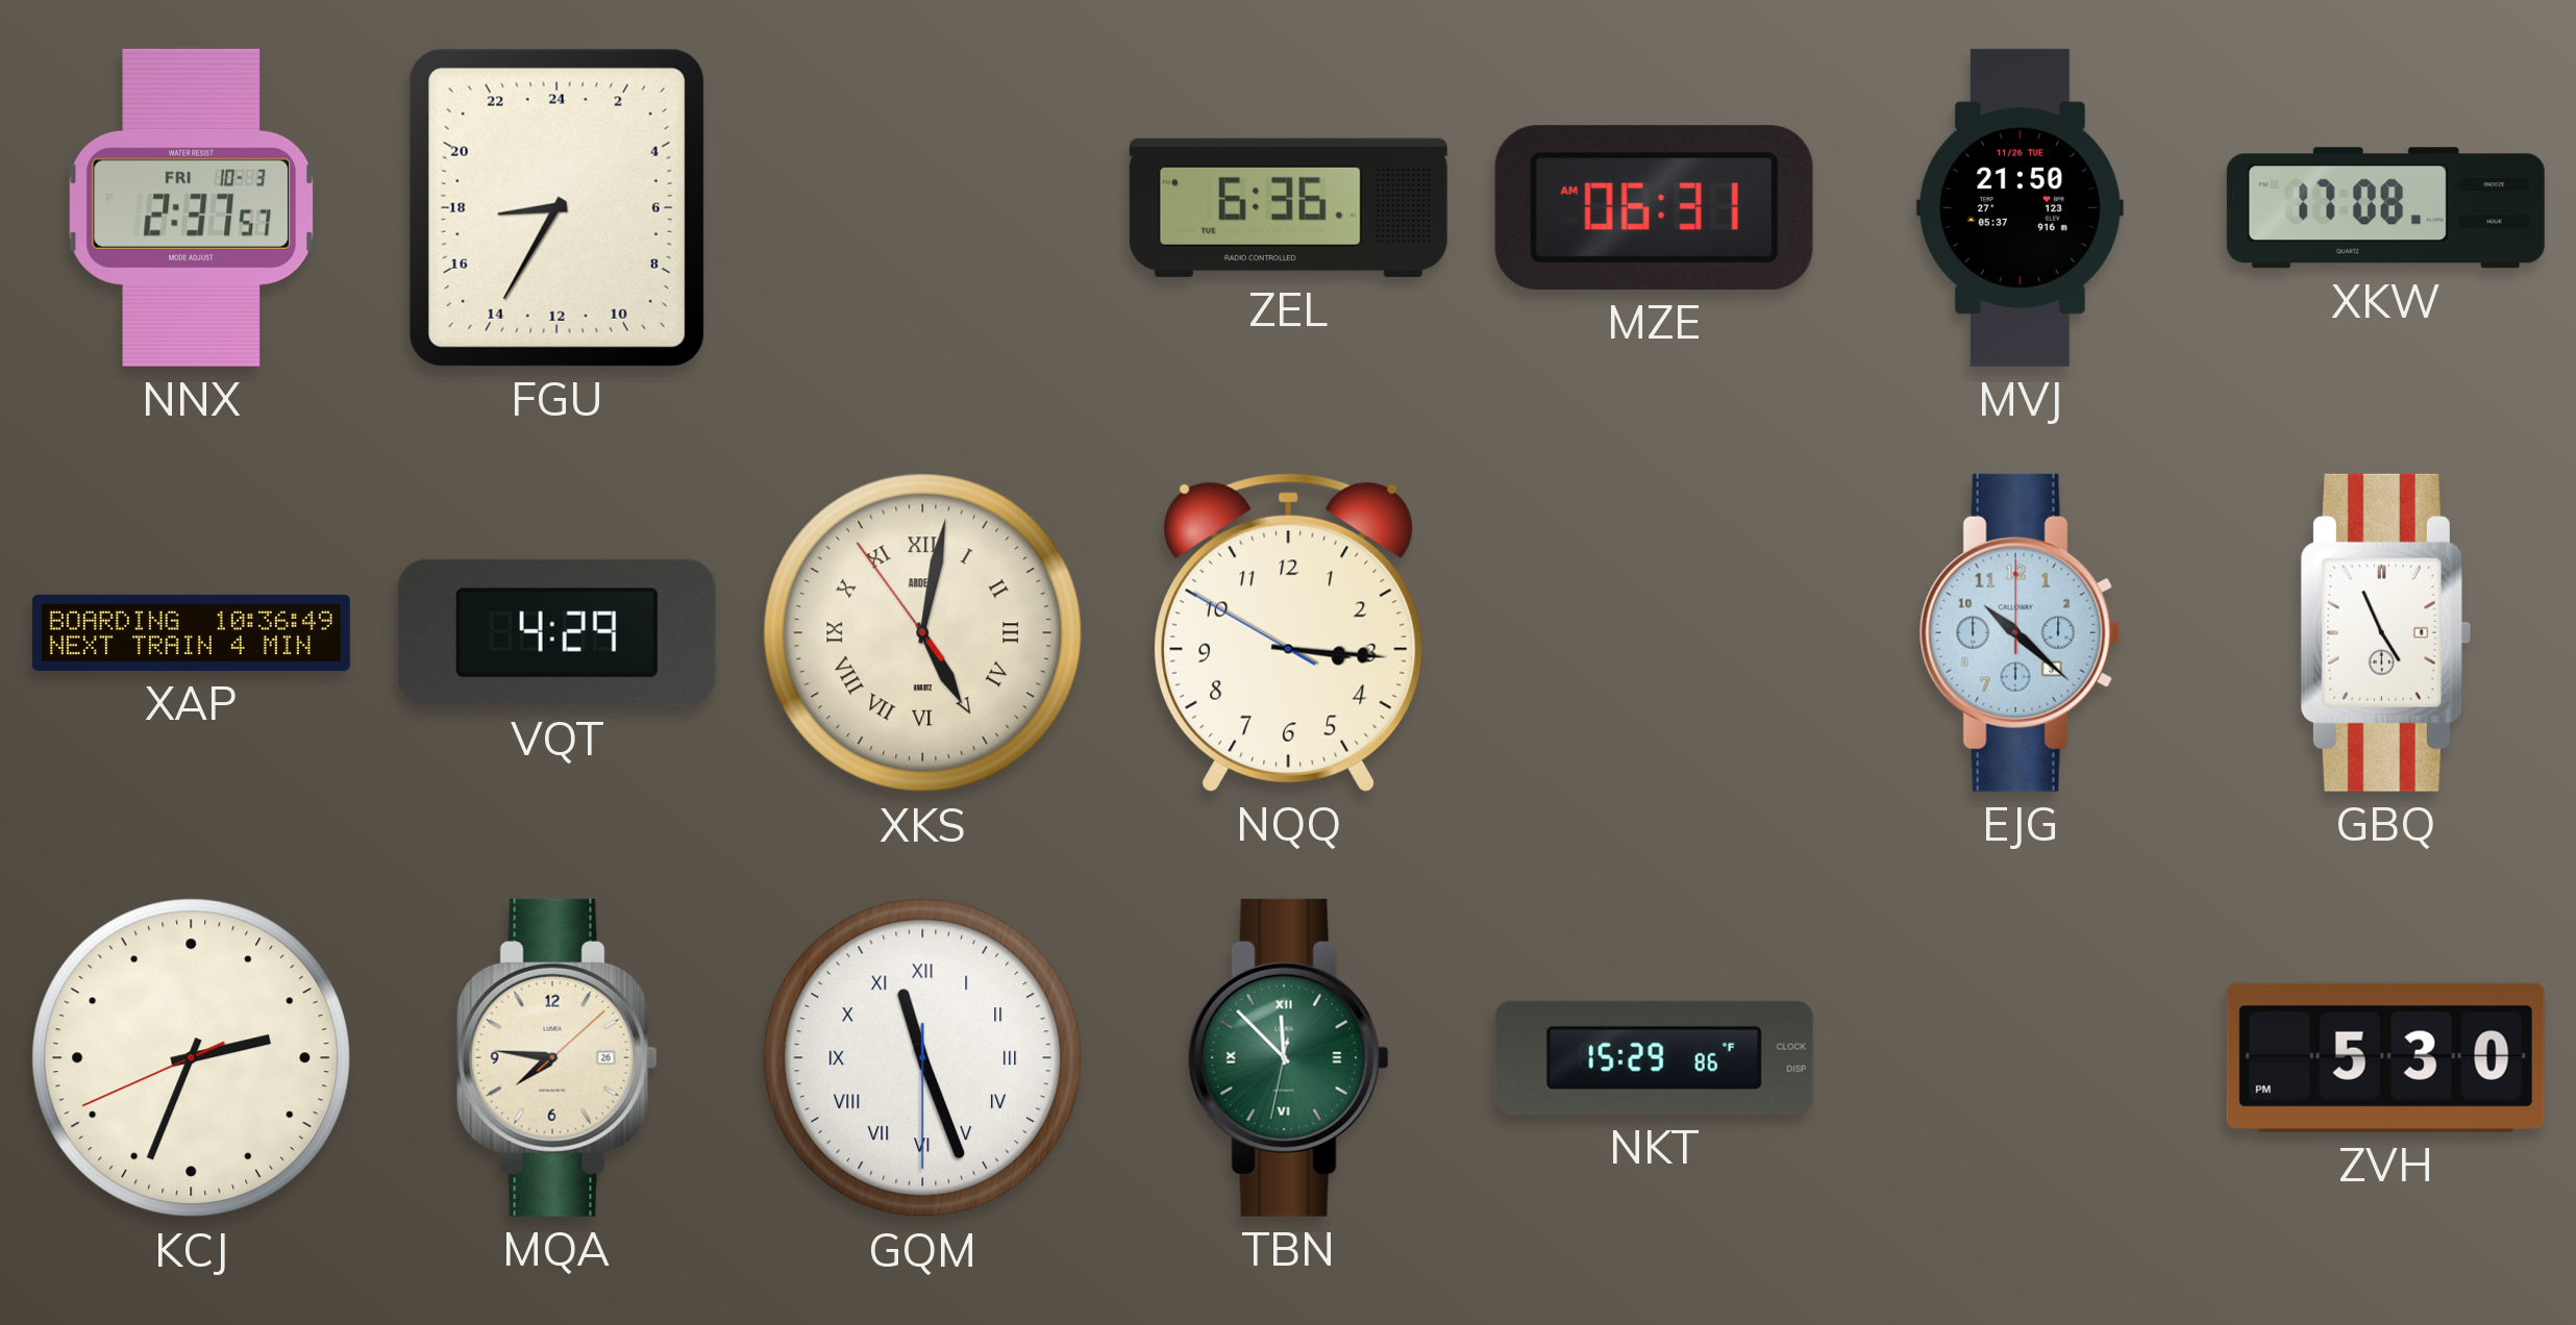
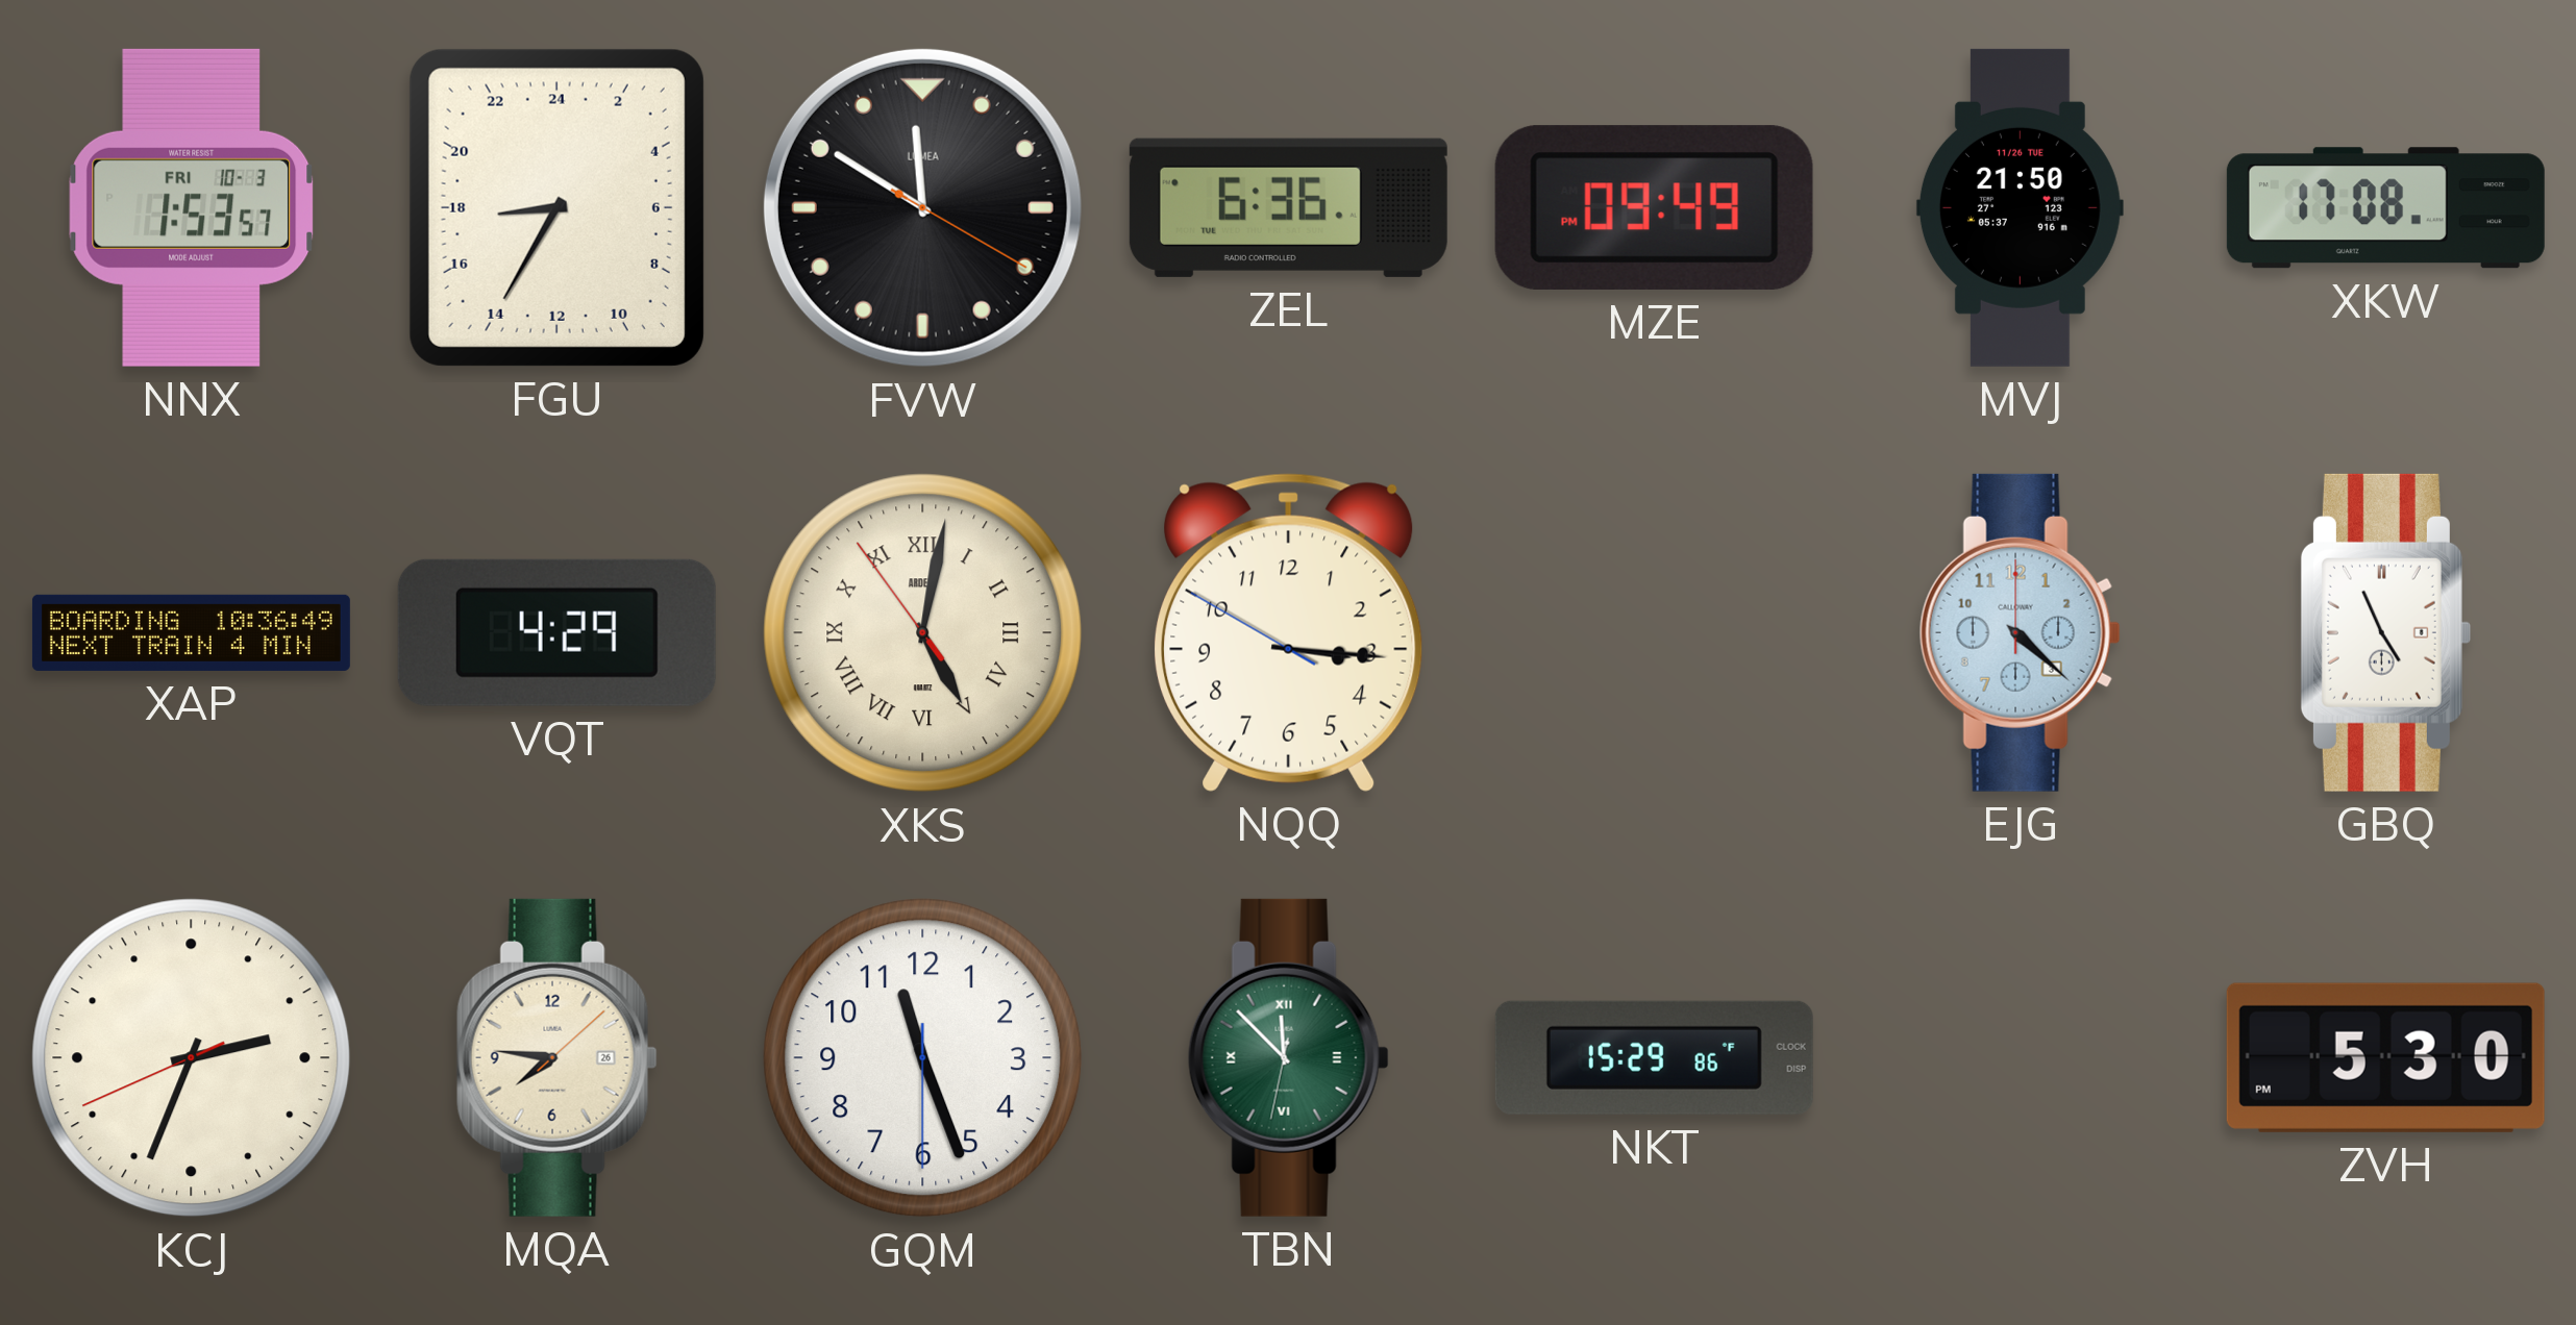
NNX: 2:37 -> 1:53
FVW: none -> 11:50
MZE: 06:31 -> 09:49
EJG: 10:22 -> 4:22
GQM numerals: Roman -> Arabic
